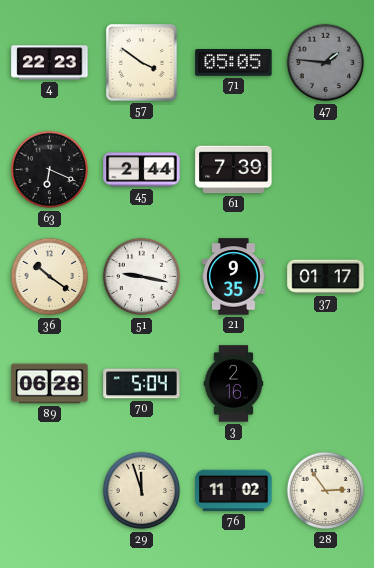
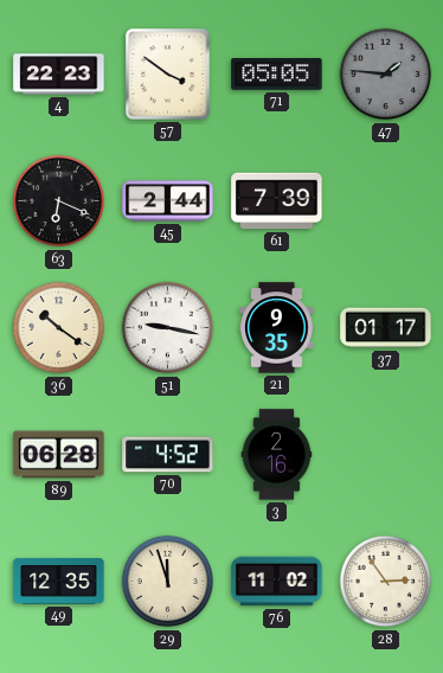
70: 5:04 -> 4:52
49: none -> 12:35
